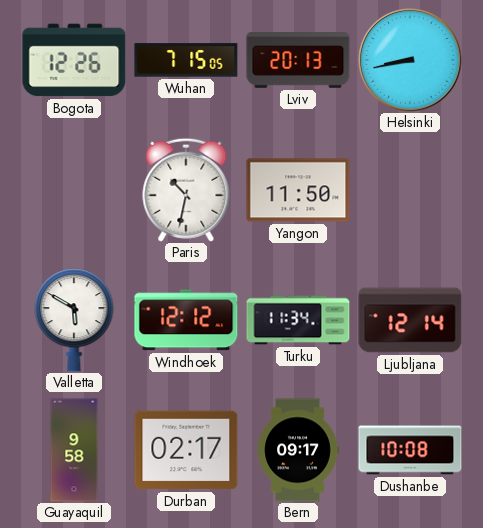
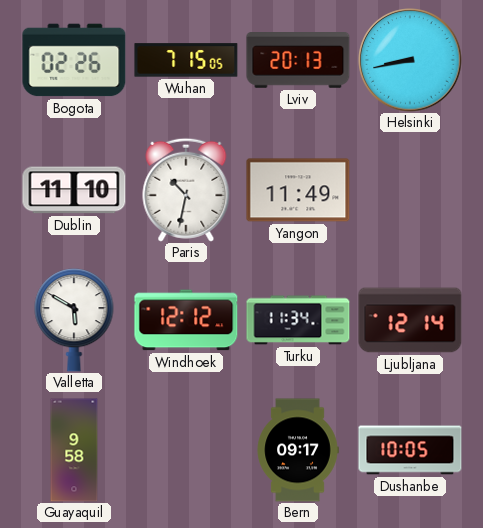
Bogota: 12:26 -> 02:26
Dublin: none -> 11:10
Yangon: 11:50 -> 11:49
Durban: 02:17 -> none
Dushanbe: 10:08 -> 10:05
